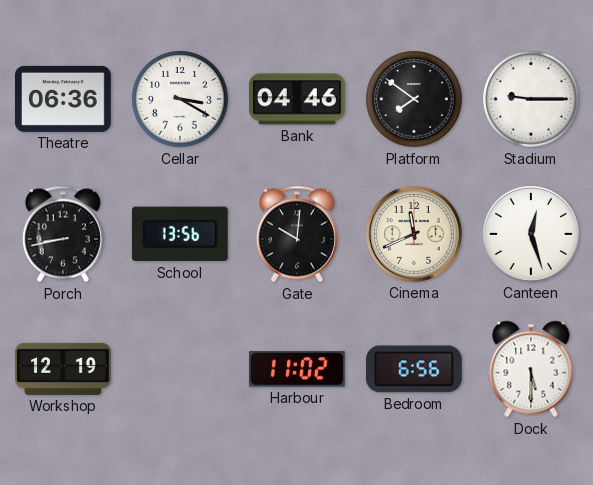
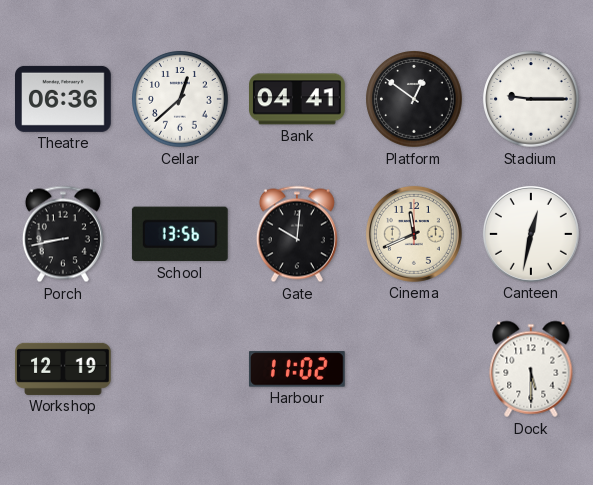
Cellar: 3:20 -> 12:38
Bank: 04:46 -> 04:41
Platform: 7:51 -> 12:51
Canteen: 12:27 -> 12:32
Bedroom: 6:56 -> none
